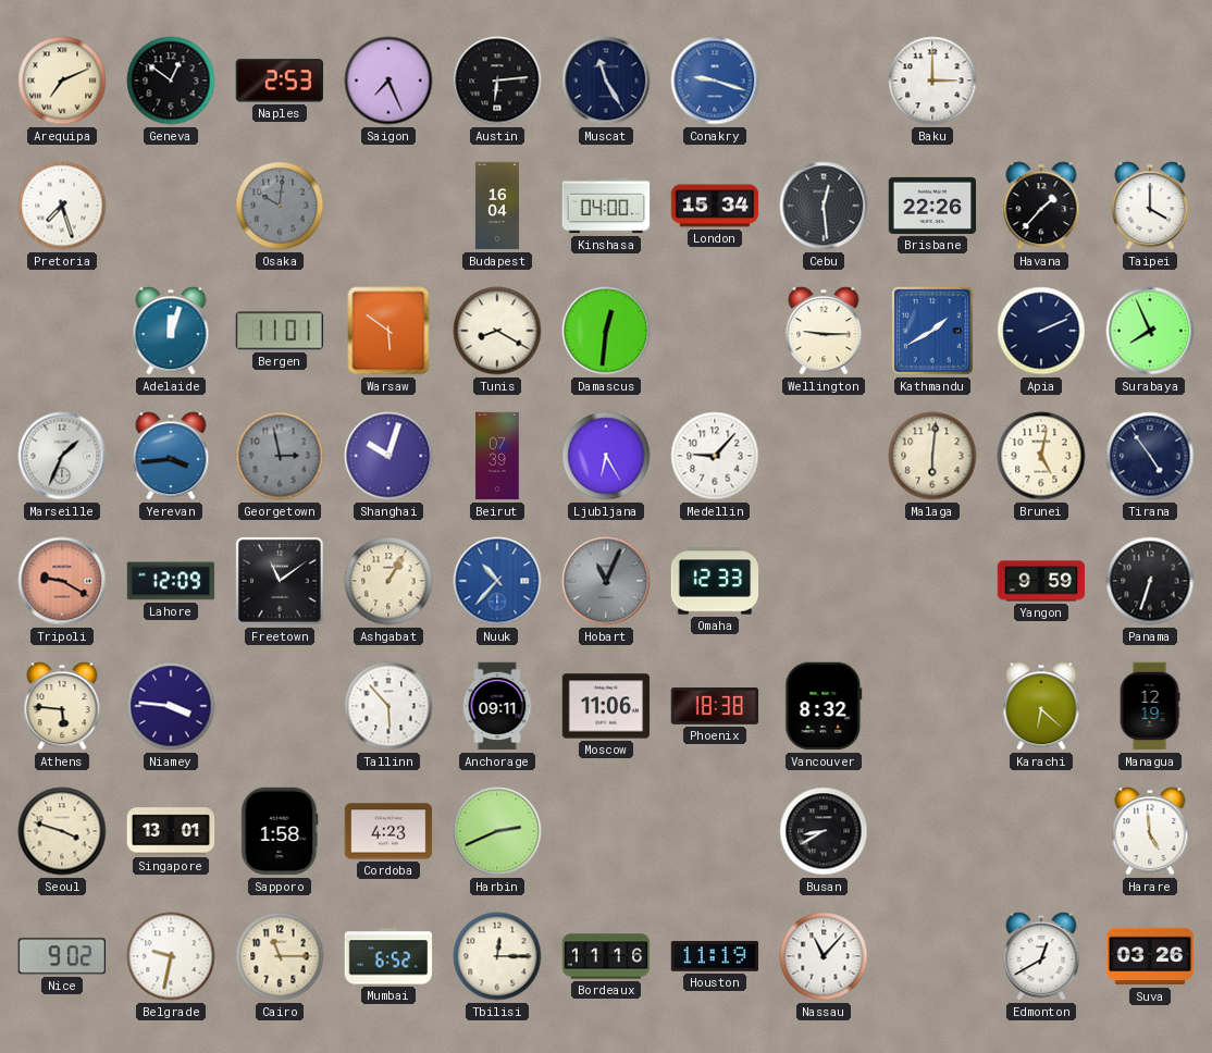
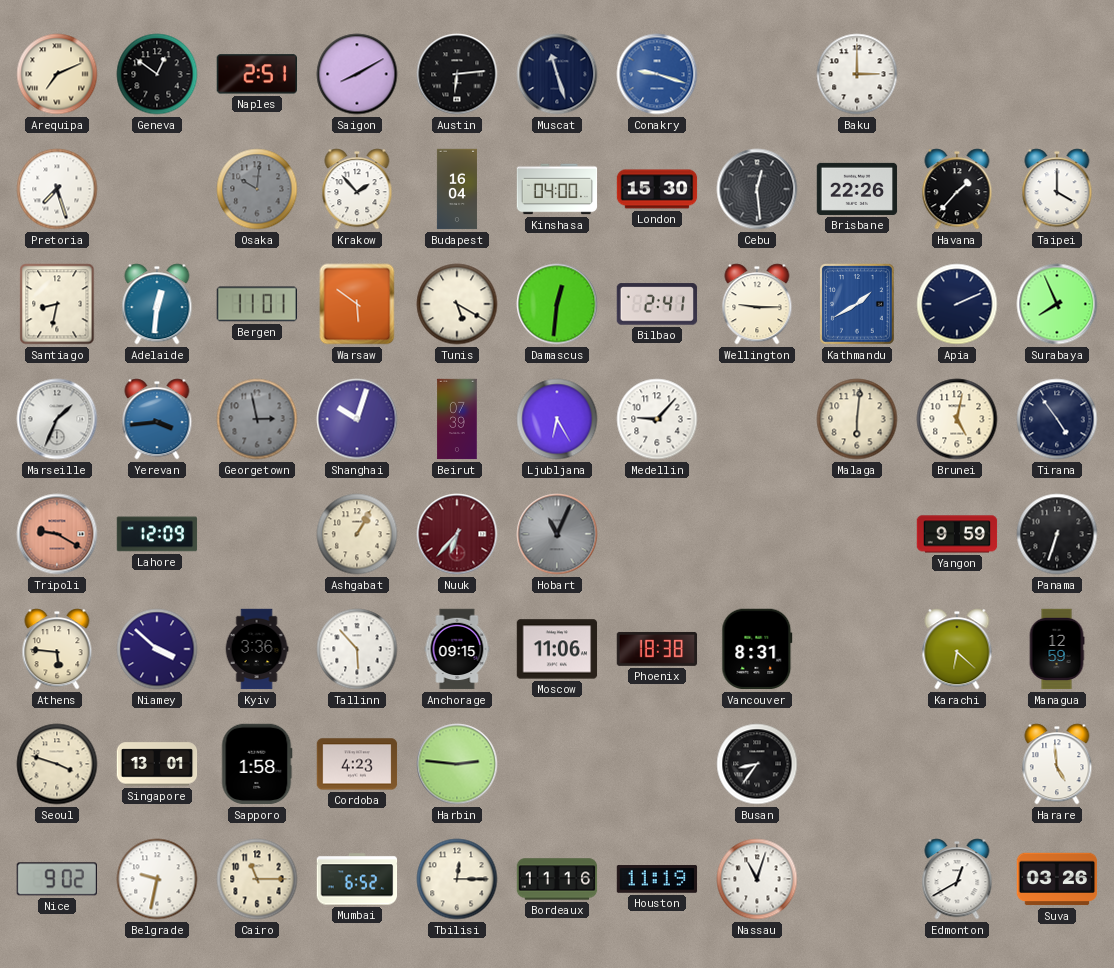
Naples: 2:53 -> 2:51
Saigon: 7:26 -> 8:10
Muscat: 11:25 -> 11:27
Krakow: none -> 1:53
London: 15:34 -> 15:30
Santiago: none -> 8:32
Adelaide: 12:03 -> 12:31
Tunis: 8:20 -> 5:20
Bilbao: none -> 2:41
Freetown: 11:09 -> none
Nuuk: 10:37 -> 6:37
Nuuk dial: blue -> burgundy
Omaha: 12:33 -> none
Niamey: 3:46 -> 3:52
Kyiv: none -> 3:36
Anchorage: 09:11 -> 09:15
Vancouver: 8:32 -> 8:31
Managua: 12:19 -> 12:59
Harbin: 2:41 -> 2:46
Busan: 8:40 -> 8:36
Nassau: 11:07 -> 11:03
